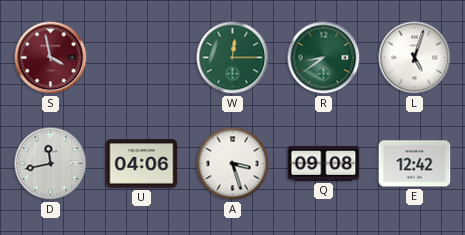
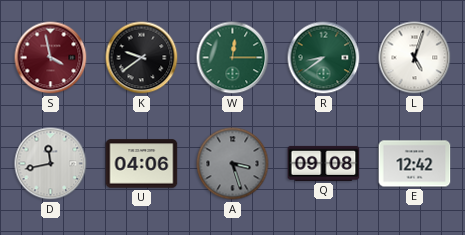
K: none -> 9:39
A dial: white -> grey
